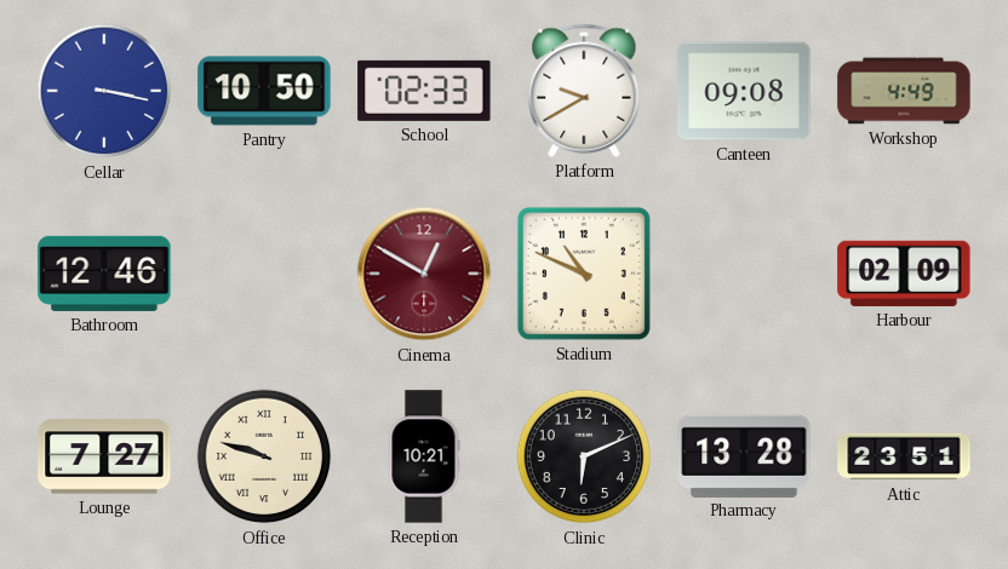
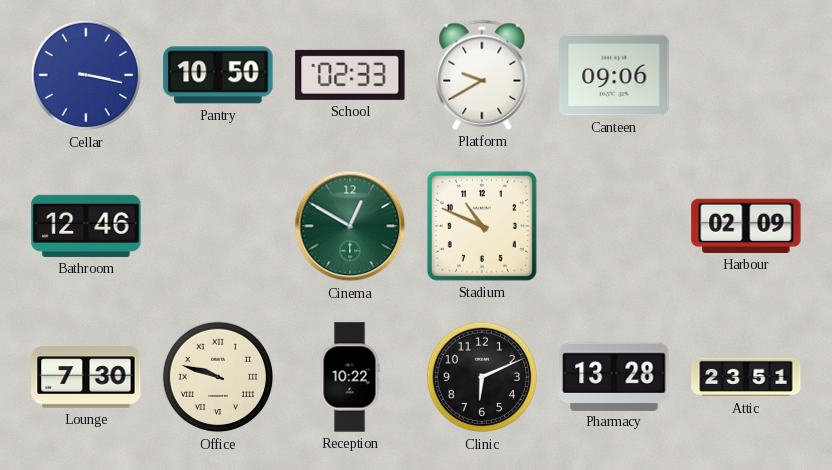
Canteen: 09:08 -> 09:06
Workshop: 4:49 -> none
Cinema dial: burgundy -> green
Lounge: 7:27 -> 7:30
Reception: 10:21 -> 10:22
